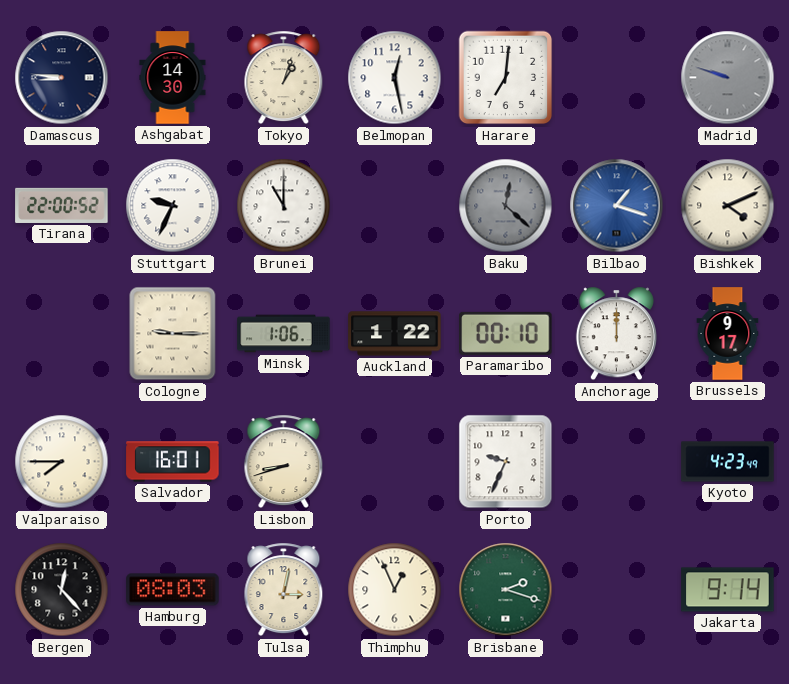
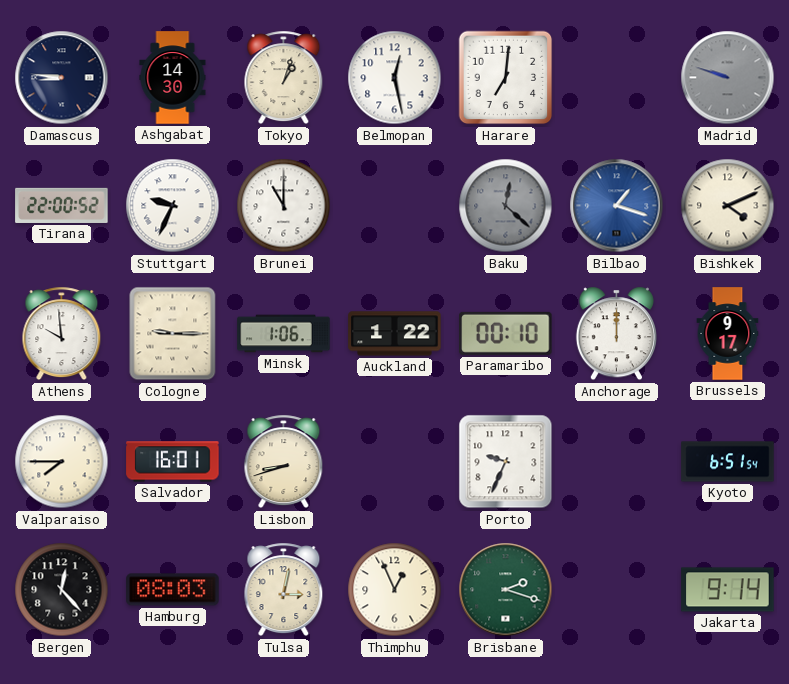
Athens: none -> 9:59
Kyoto: 4:23 -> 6:51
